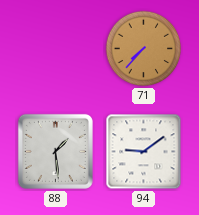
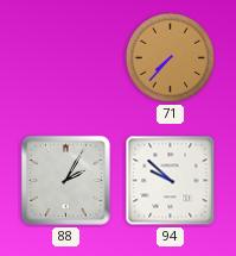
88: 1:29 -> 2:05
94: 9:09 -> 9:52
